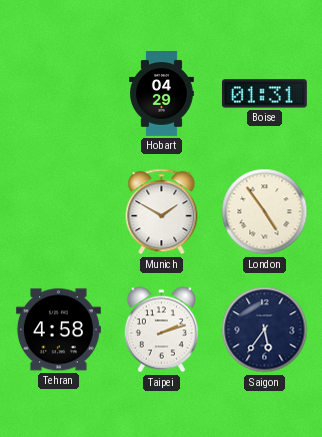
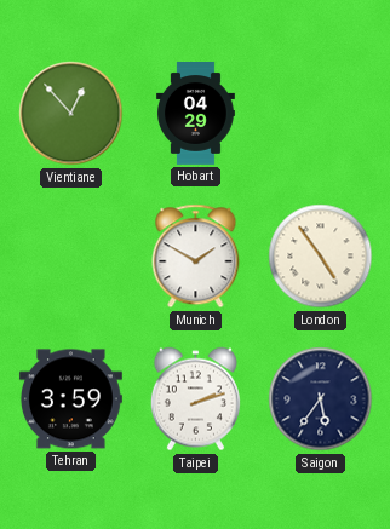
Vientiane: none -> 12:53
Boise: 01:31 -> none
Tehran: 4:58 -> 3:59
